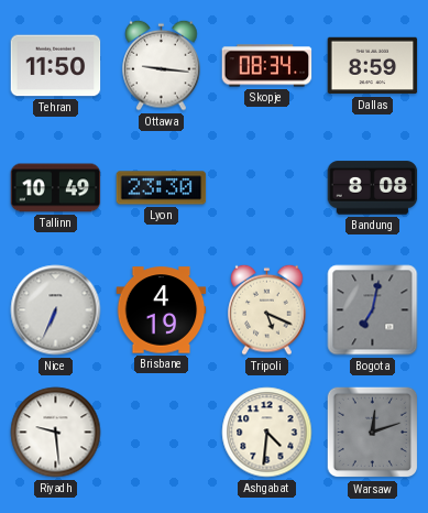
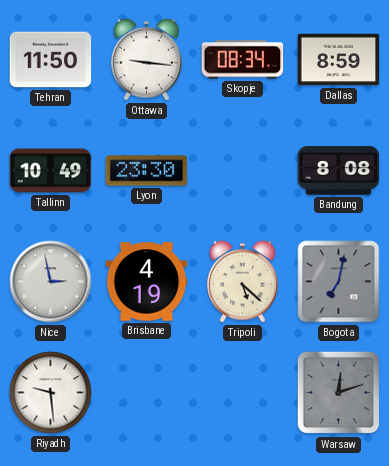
Nice: 6:34 -> 2:58
Tripoli: 5:19 -> 5:22
Ashgabat: 4:31 -> none
